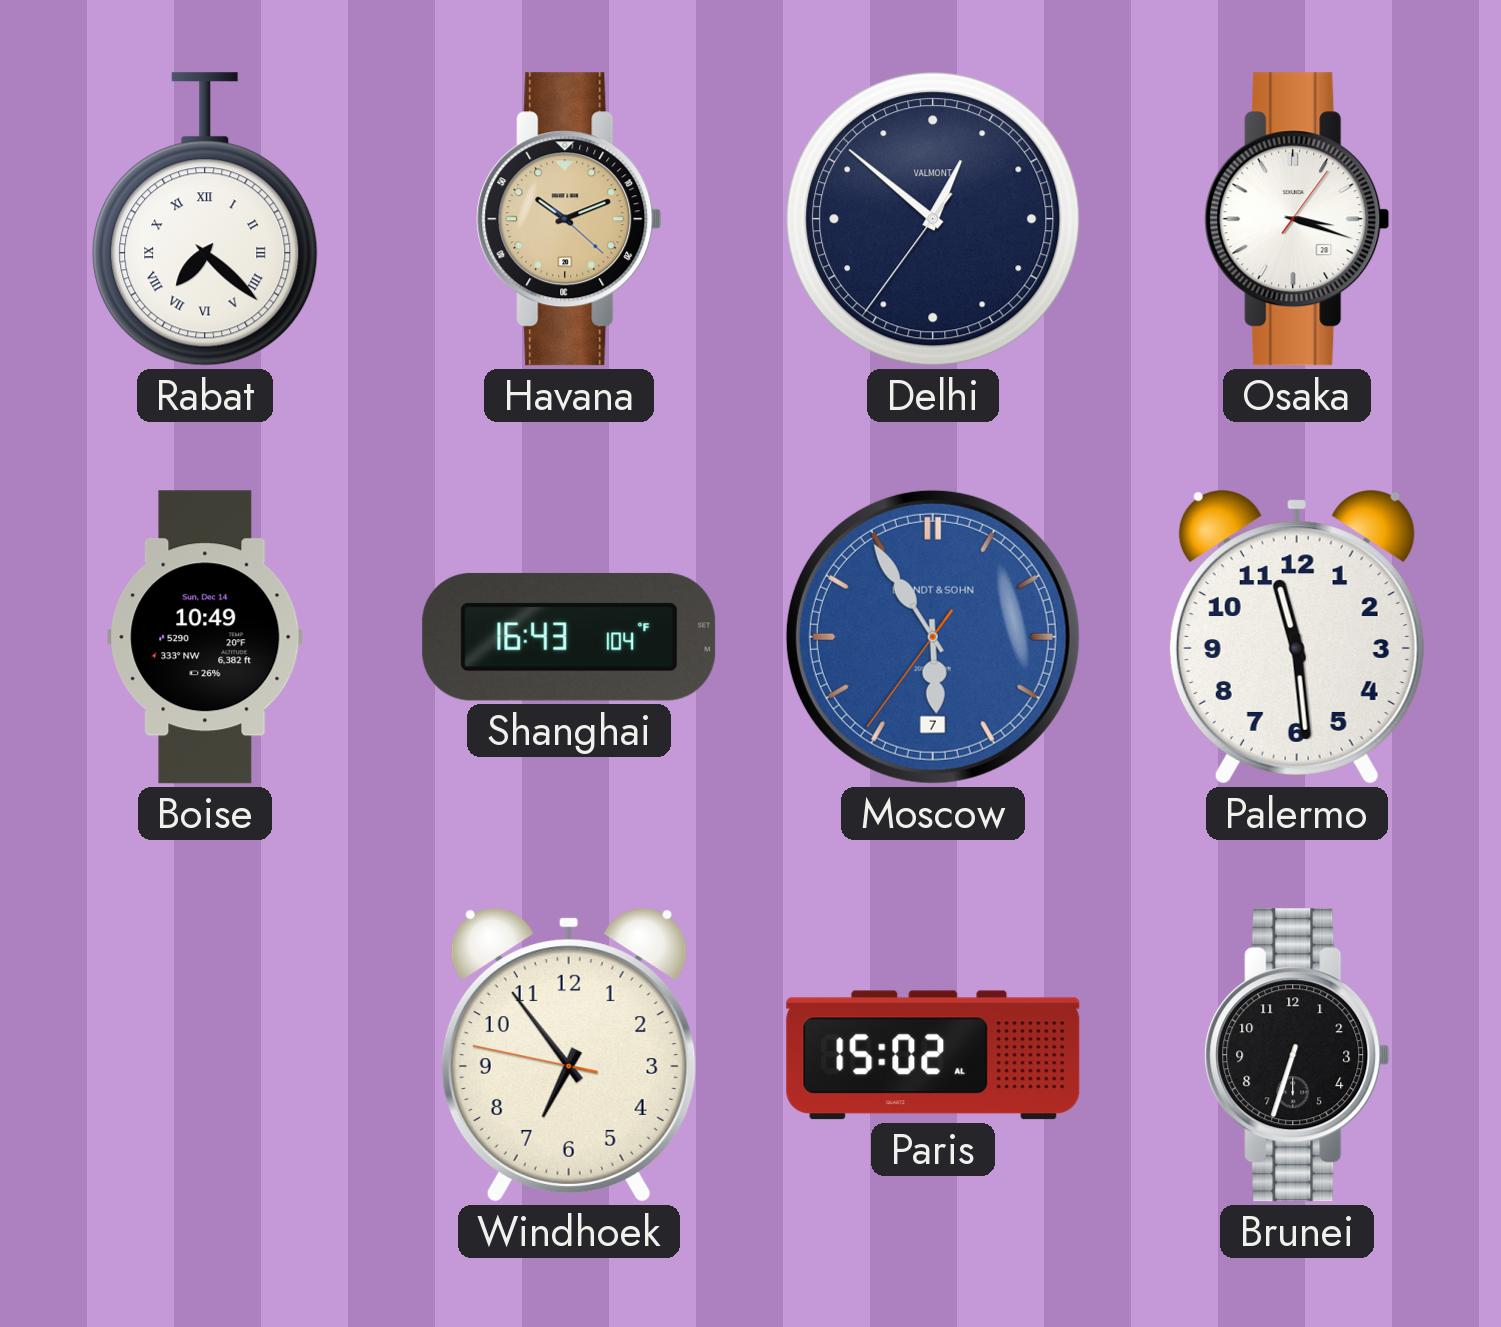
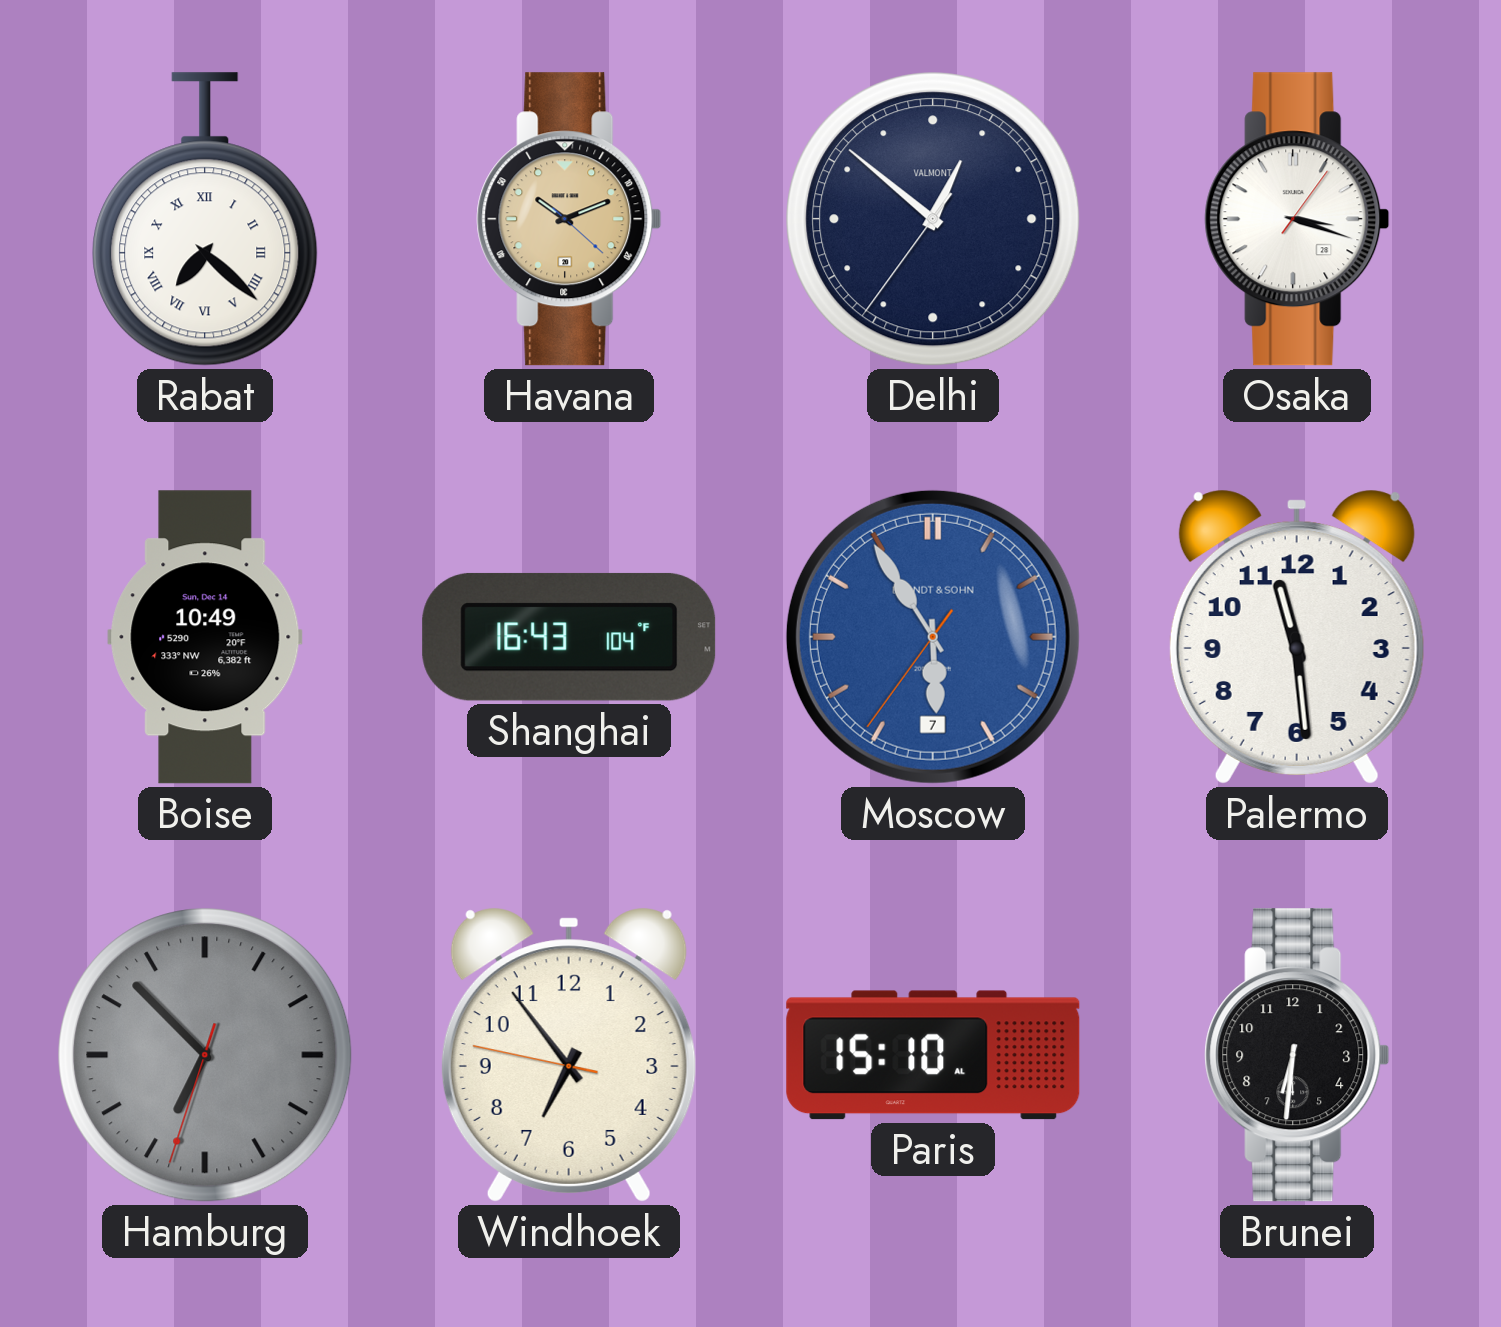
Hamburg: none -> 6:52
Paris: 15:02 -> 15:10
Brunei: 6:33 -> 6:31
